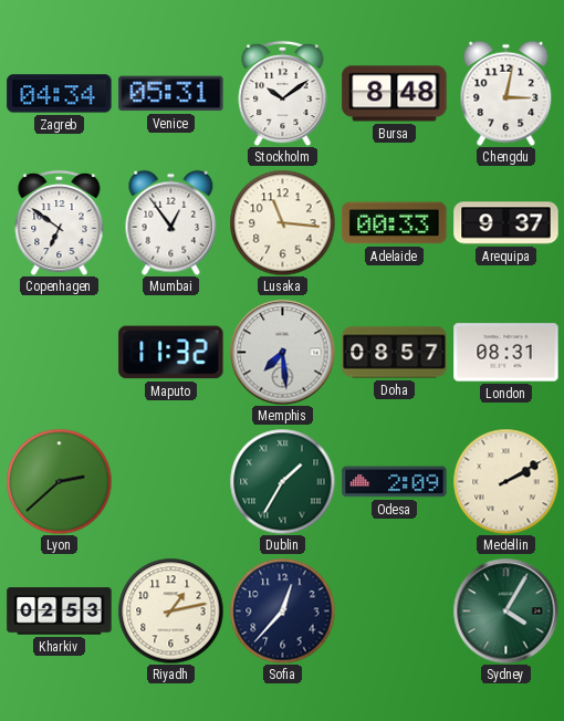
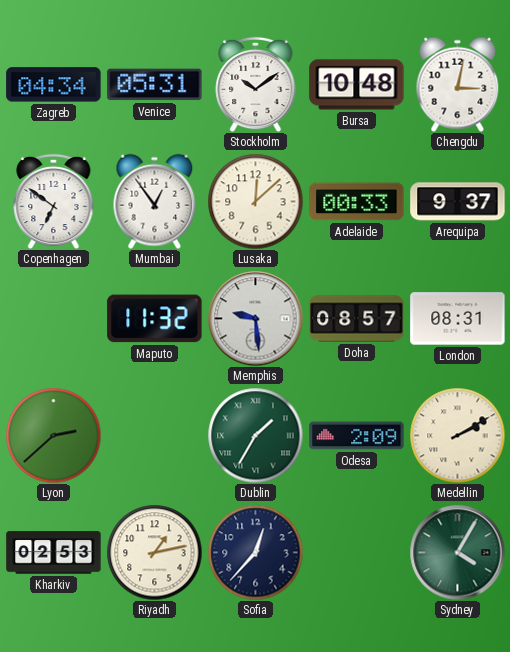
Bursa: 8:48 -> 10:48
Lusaka: 11:16 -> 12:08
Memphis: 7:29 -> 9:29
